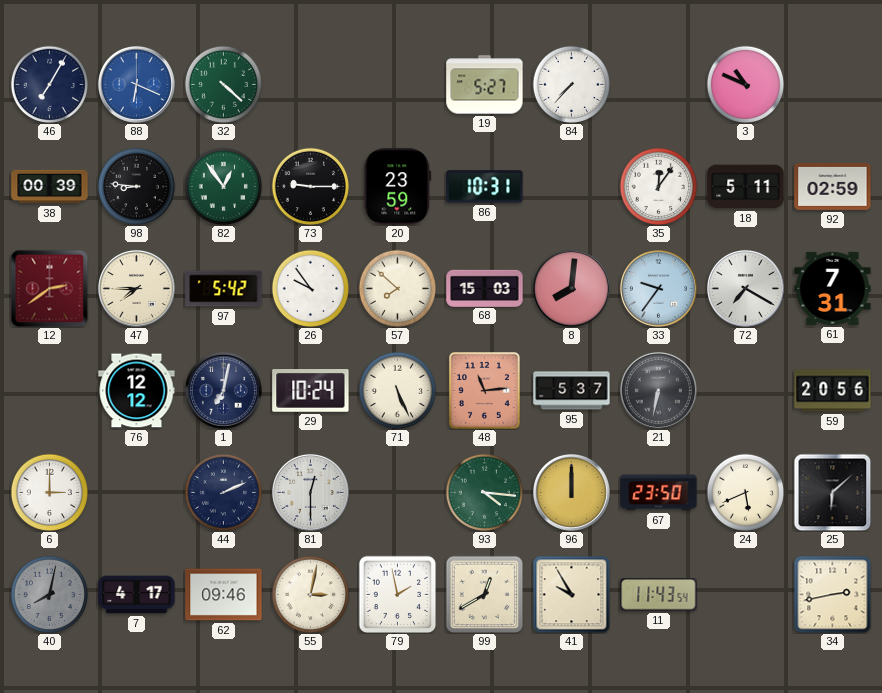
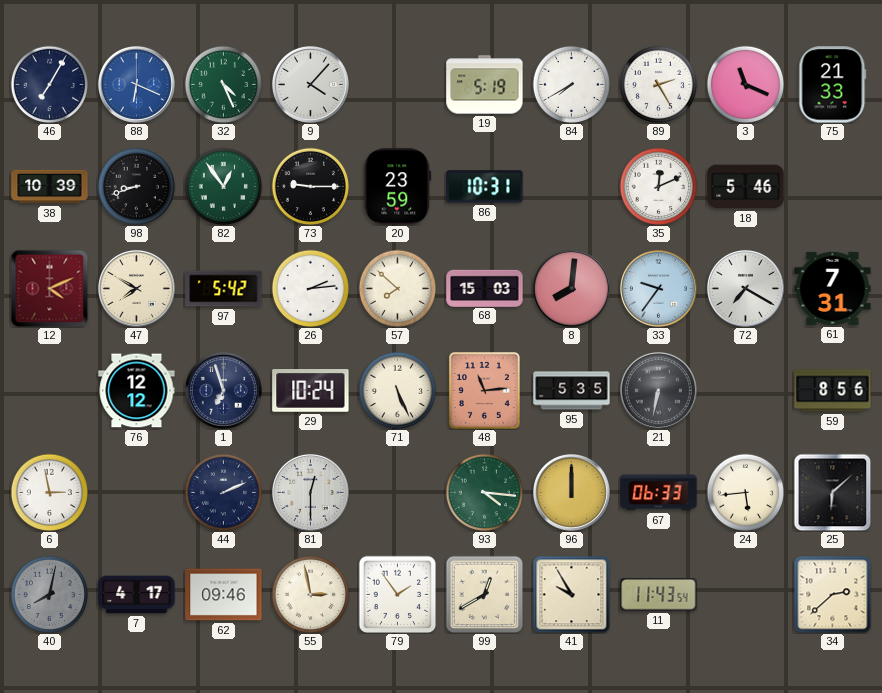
32: 4:22 -> 4:26
9: none -> 4:07
19: 5:27 -> 5:19
84: 7:37 -> 7:40
89: none -> 2:25
3: 10:49 -> 11:19
75: none -> 21:33
38: 00:39 -> 10:39
98: 8:46 -> 8:42
35: 12:06 -> 12:11
18: 5:11 -> 5:46
92: 02:59 -> none
12: 2:39 -> 4:11
47: 7:45 -> 7:50
26: 9:54 -> 2:14
1: 7:02 -> 6:57
95: 5:37 -> 5:35
59: 20:56 -> 8:56
6: 3:00 -> 2:58
67: 23:50 -> 06:33
24: 5:41 -> 5:44
55: 3:02 -> 2:58
79: 1:58 -> 1:54
34: 2:43 -> 2:38
